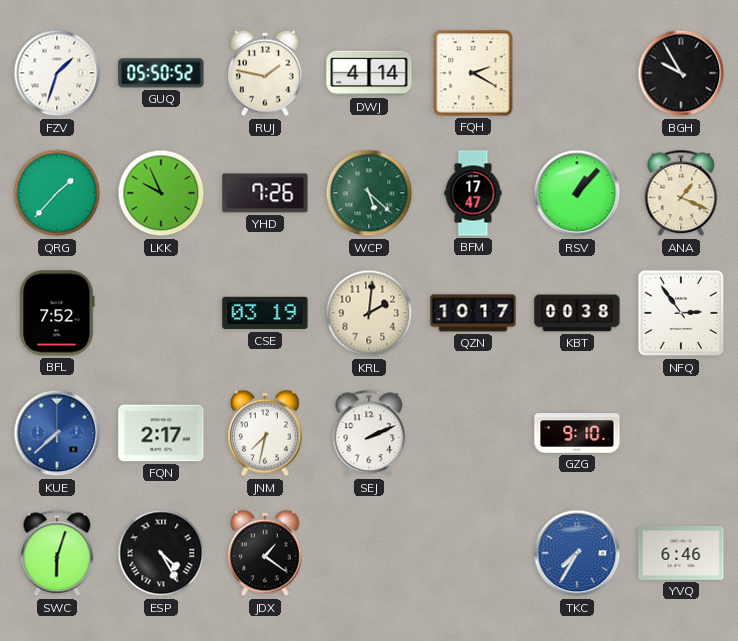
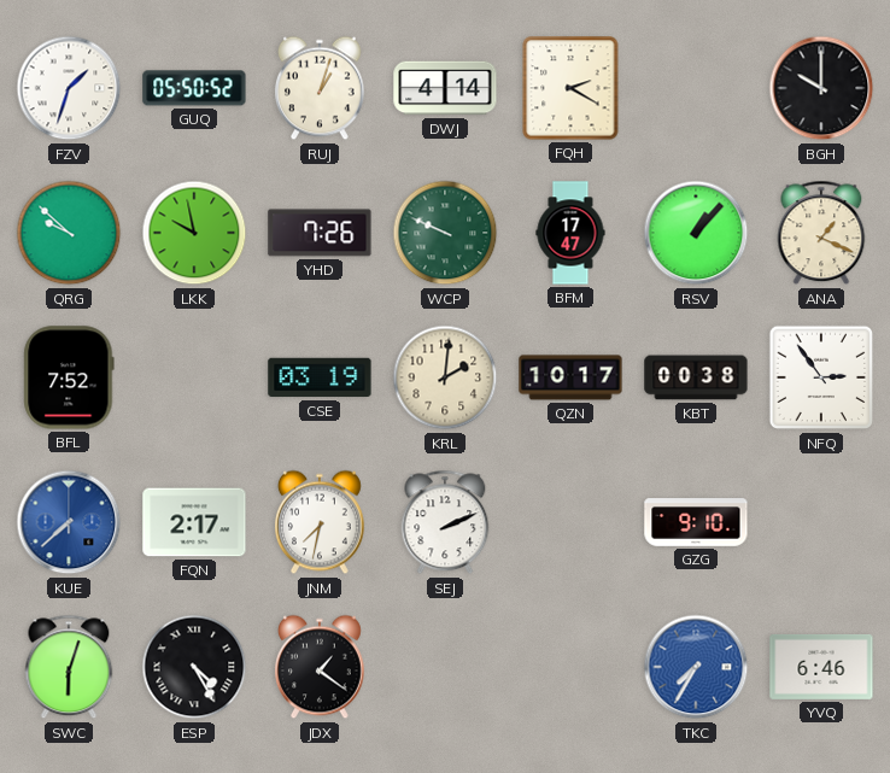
RUJ: 1:47 -> 1:03
BGH: 9:55 -> 10:00
QRG: 1:37 -> 9:52
LKK: 9:56 -> 9:58
WCP: 5:22 -> 9:49
